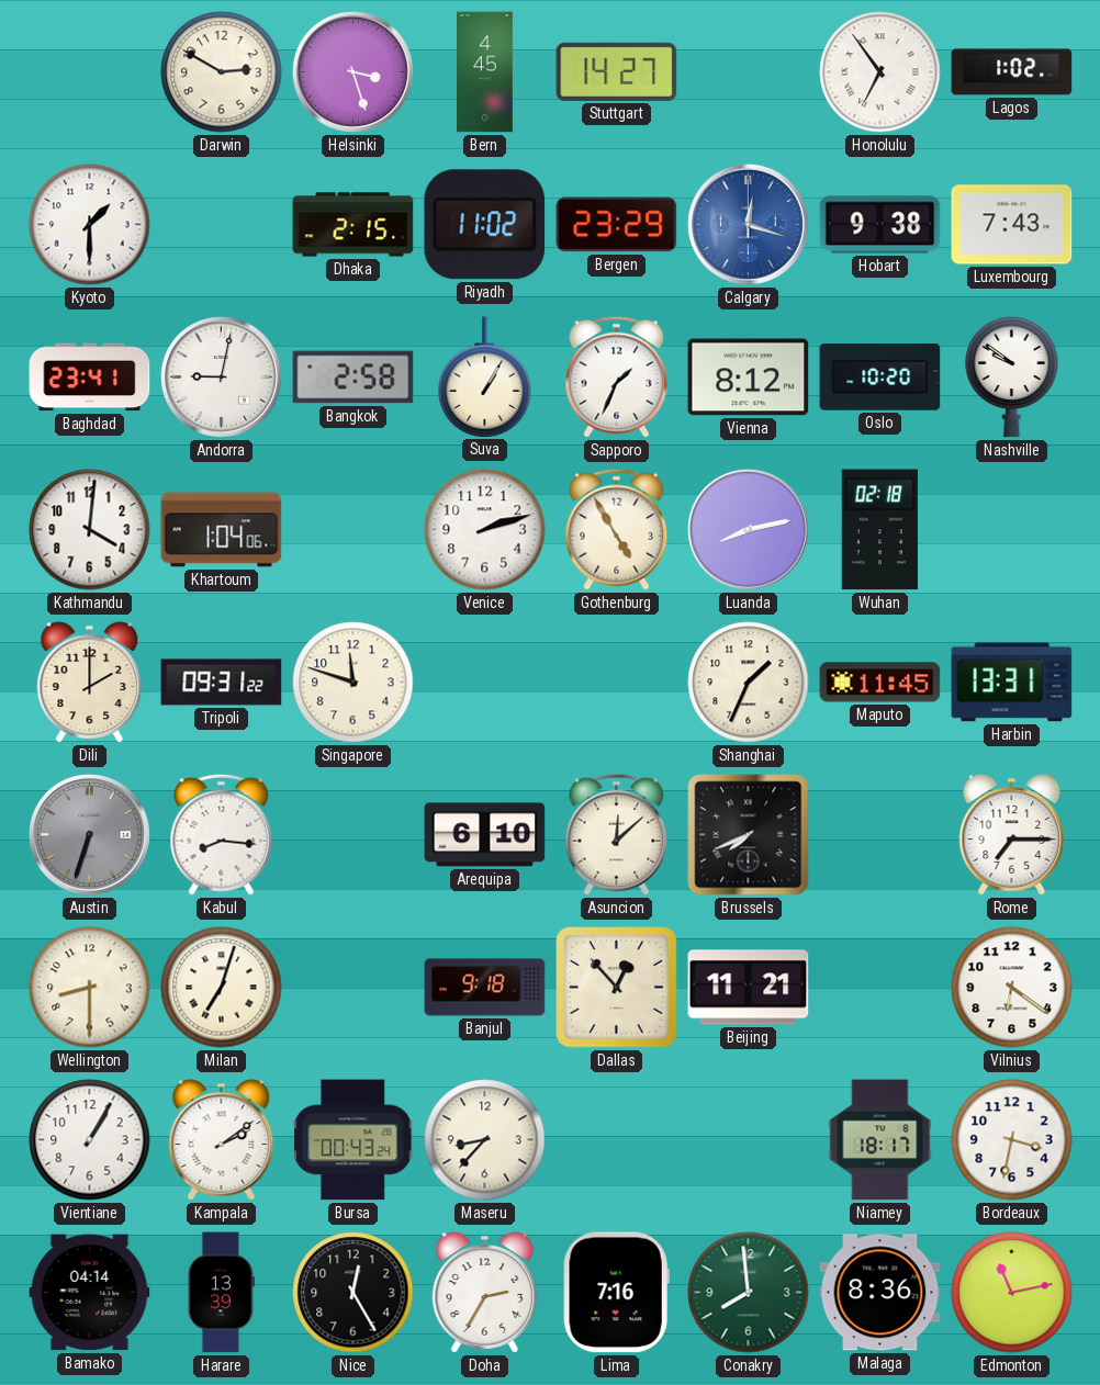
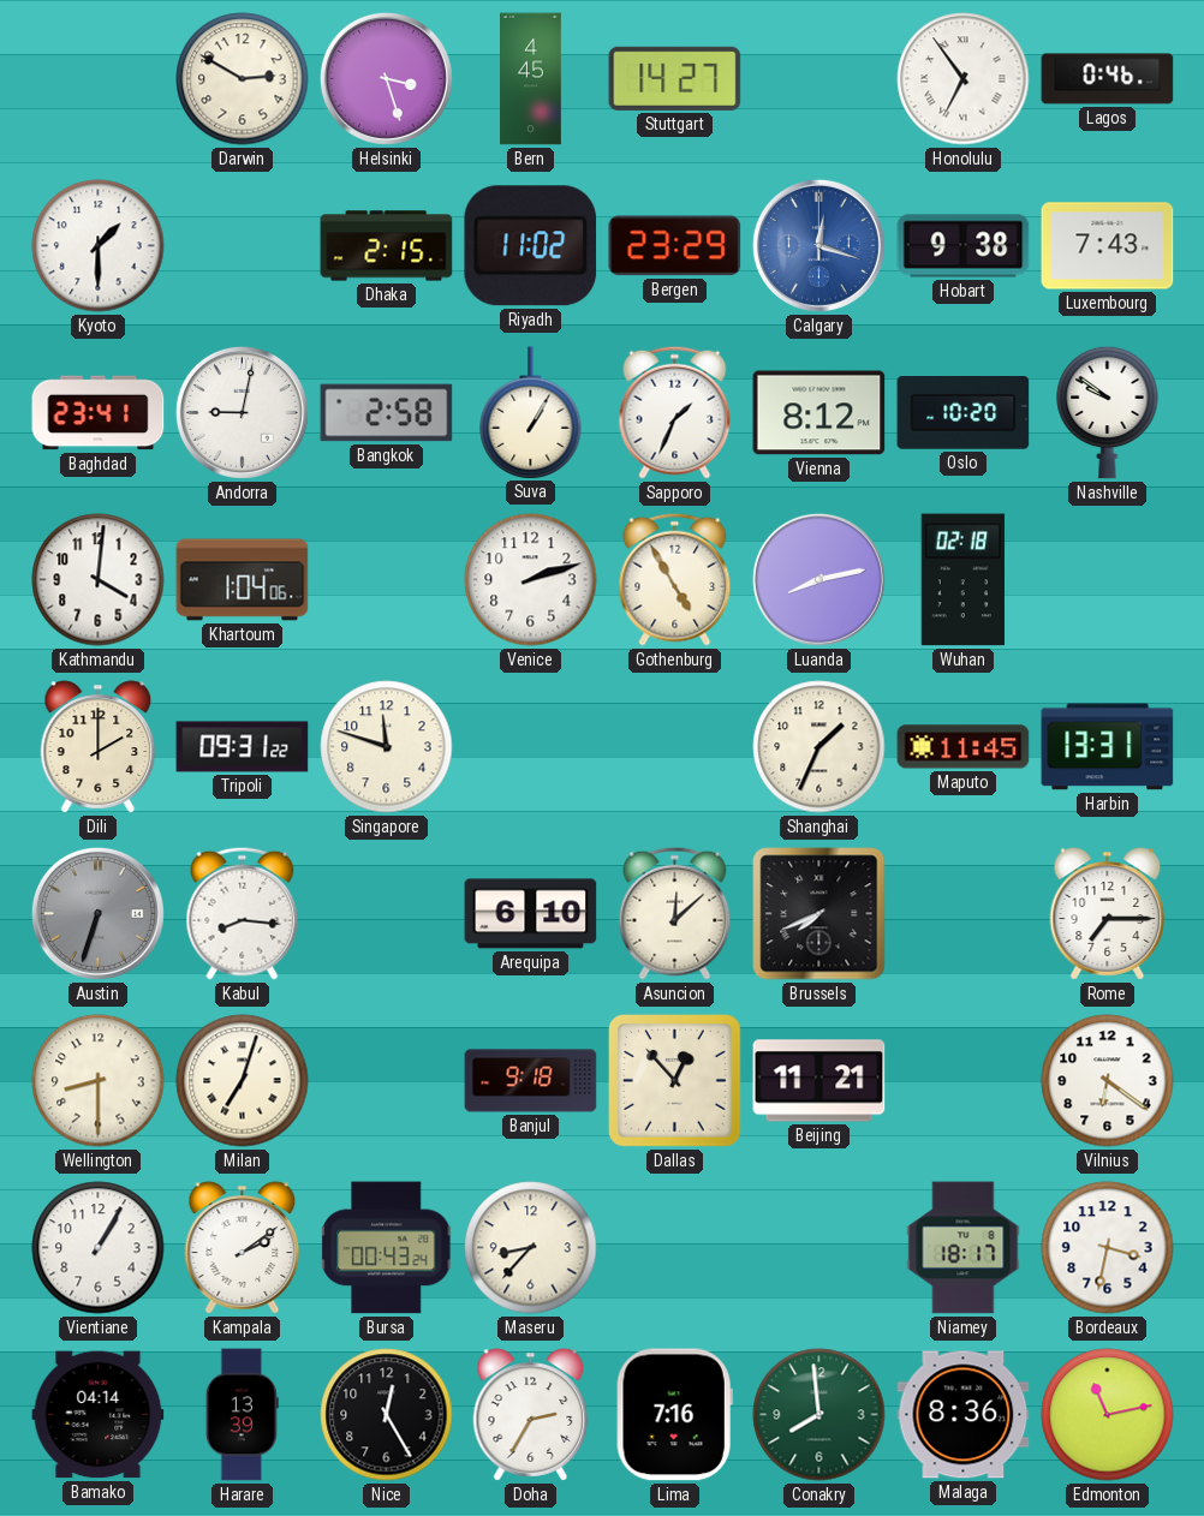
Lagos: 1:02 -> 0:46
